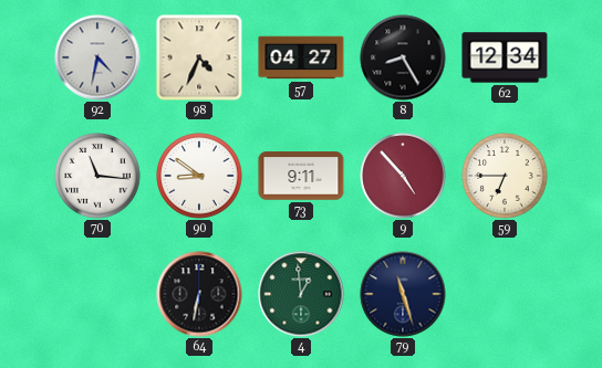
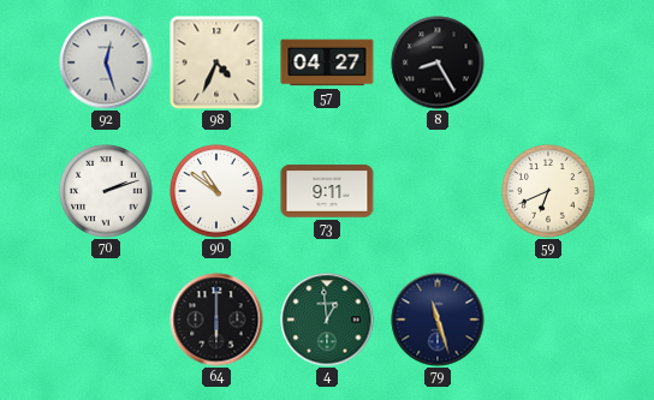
92: 4:32 -> 12:27
62: 12:34 -> none
70: 11:16 -> 2:12
90: 8:51 -> 10:51
9: 4:53 -> none
59: 6:45 -> 6:41
64: 6:32 -> 6:00
